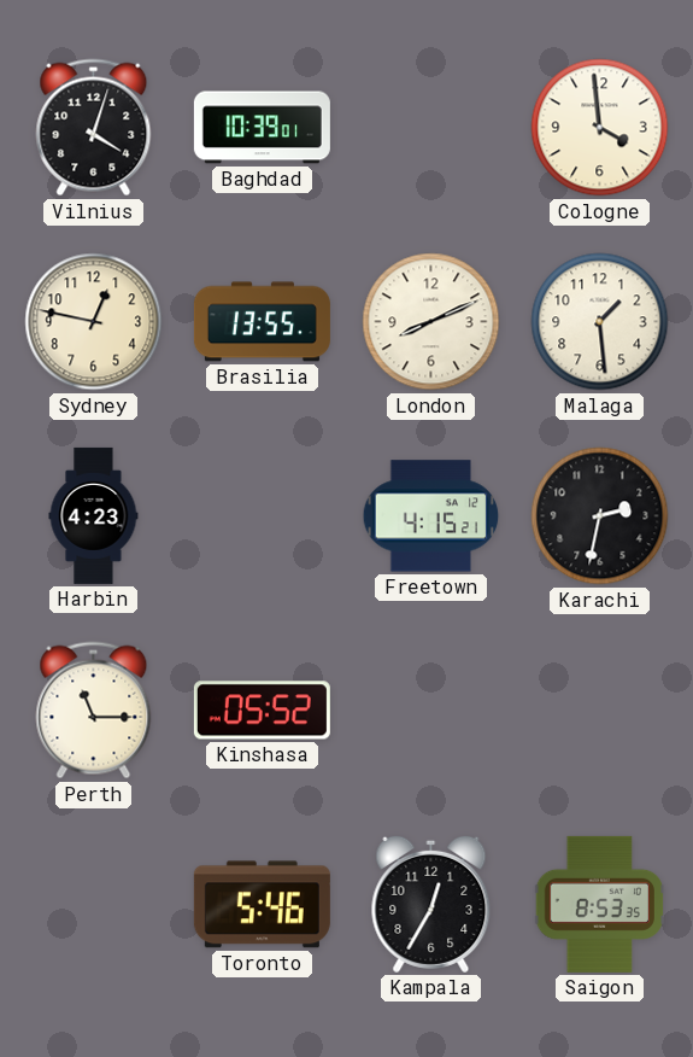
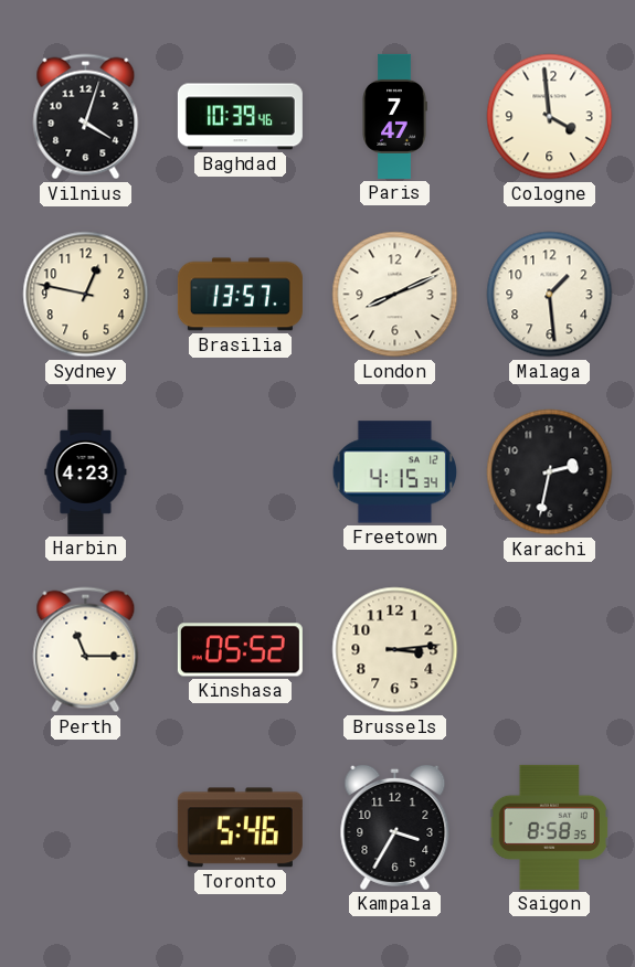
Baghdad: 10:39:01 -> 10:39:46
Paris: none -> 7:47
Brasilia: 13:55 -> 13:57
Freetown: 4:15:21 -> 4:15:34
Brussels: none -> 3:14
Kampala: 12:35 -> 3:35
Saigon: 8:53 -> 8:58
